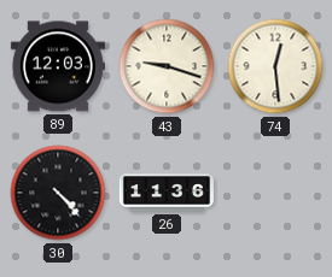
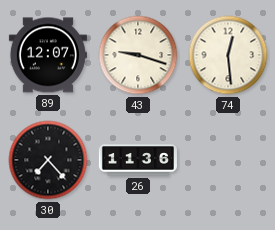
89: 12:03 -> 12:07
30: 4:23 -> 7:23
